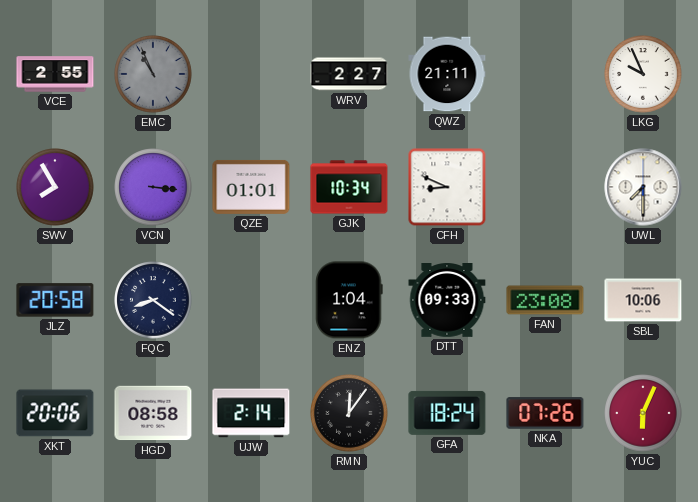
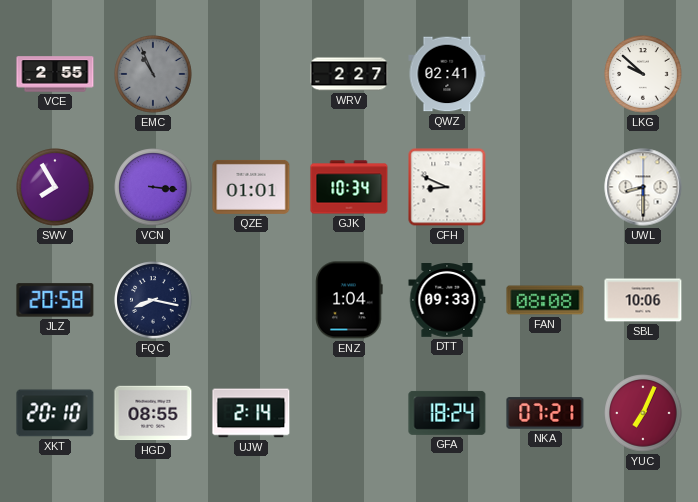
QWZ: 21:11 -> 02:41
LKG: 9:56 -> 9:52
UWL: 7:30 -> 8:30
FQC: 8:21 -> 8:17
FAN: 23:08 -> 08:08
XKT: 20:06 -> 20:10
HGD: 08:58 -> 08:55
RMN: 12:06 -> none
NKA: 07:26 -> 07:21
YUC: 6:04 -> 7:04
